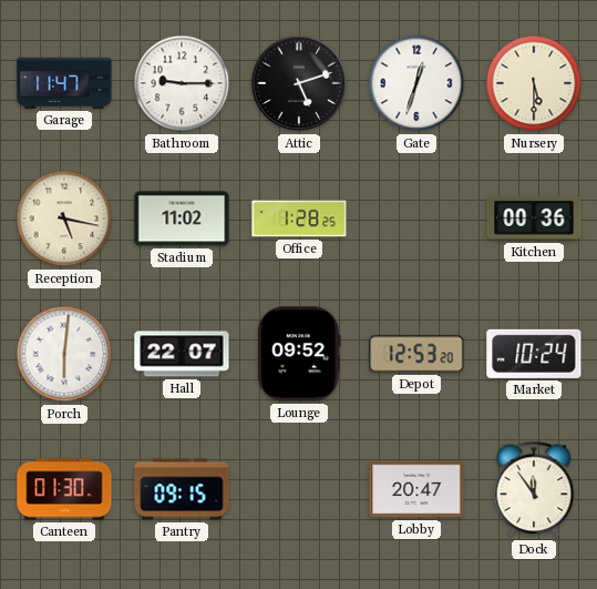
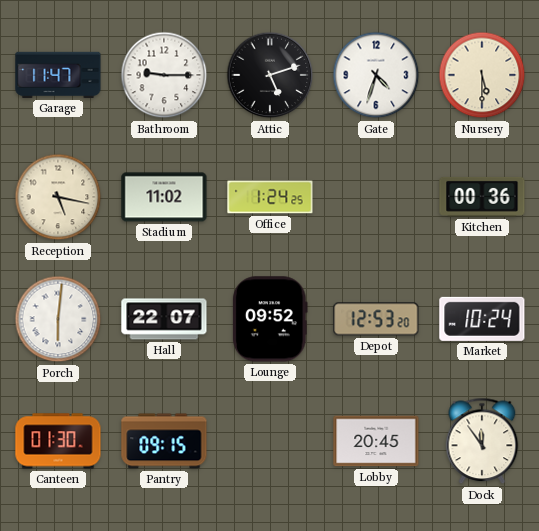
Gate: 12:33 -> 4:33
Office: 1:28 -> 1:24
Lobby: 20:47 -> 20:45
